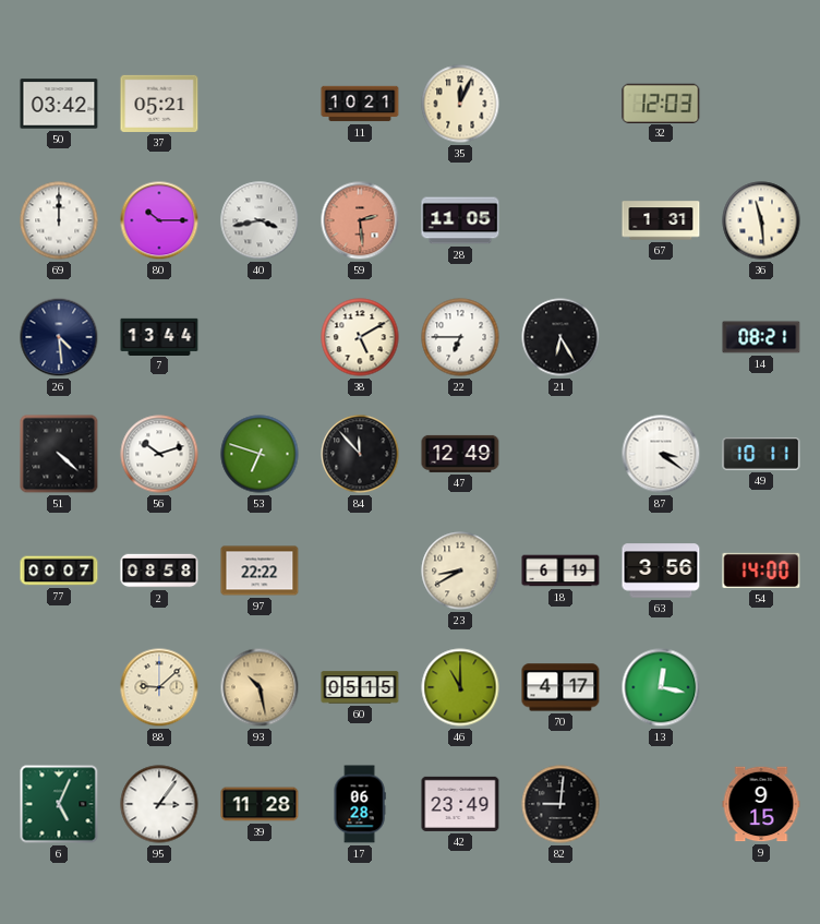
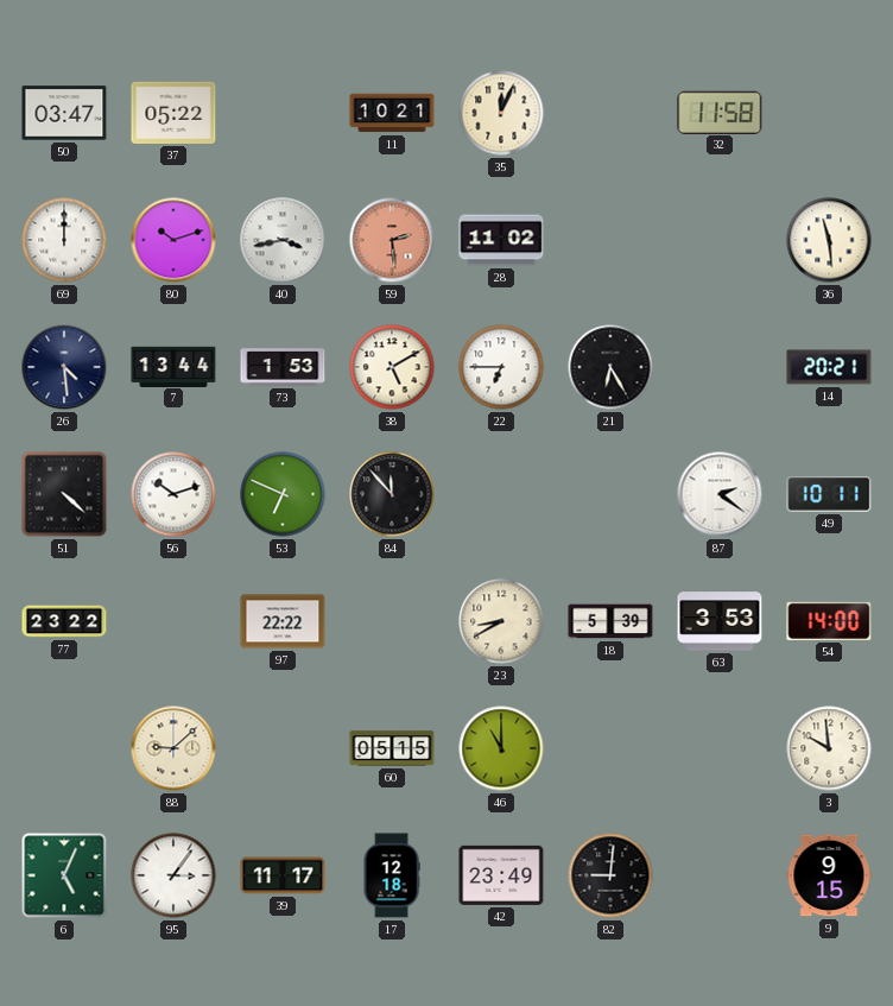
50: 03:42 -> 03:47
37: 05:21 -> 05:22
32: 12:03 -> 11:58
80: 10:15 -> 10:12
28: 11:05 -> 11:02
67: 1:31 -> none
73: none -> 1:53
14: 08:21 -> 20:21
53: 6:48 -> 6:49
47: 12:49 -> none
87: 3:21 -> 2:21
77: 00:07 -> 23:22
2: 08:58 -> none
18: 6:19 -> 5:39
63: 3:56 -> 3:53
93: 10:28 -> none
70: 4:17 -> none
13: 12:17 -> none
3: none -> 9:59
39: 11:28 -> 11:17
17: 06:28 -> 12:18
